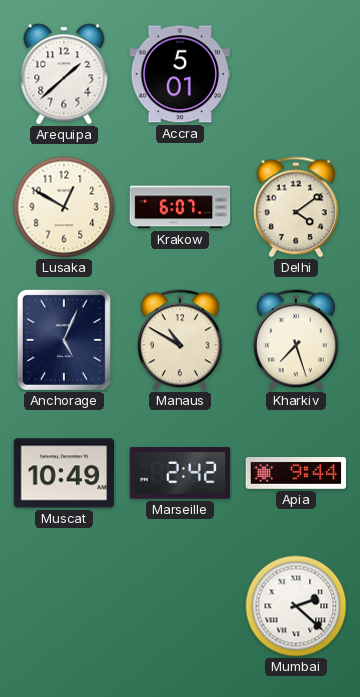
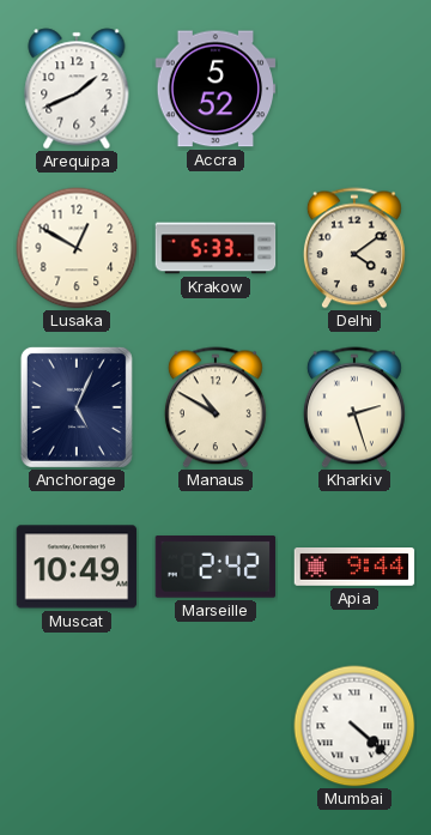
Arequipa: 1:38 -> 1:41
Accra: 5:01 -> 5:52
Krakow: 6:07 -> 5:33
Kharkiv: 7:27 -> 2:27
Mumbai: 2:22 -> 4:22
